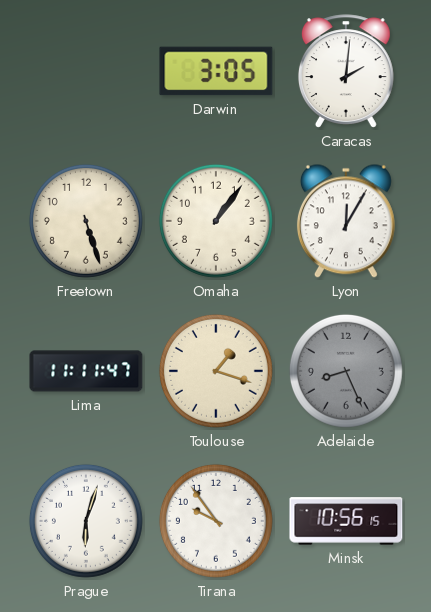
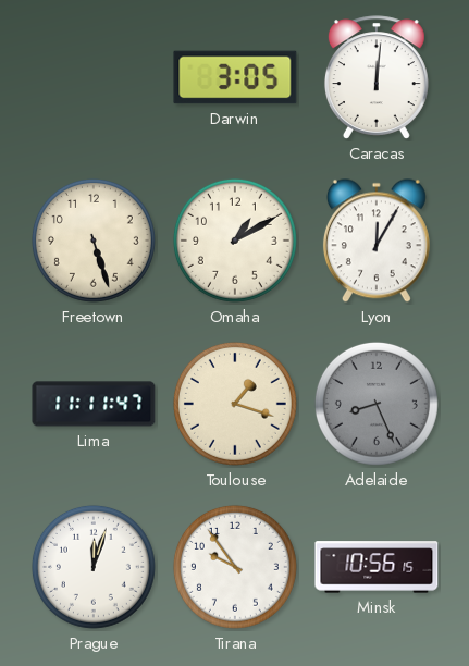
Caracas: 2:01 -> 12:01
Omaha: 1:06 -> 1:10
Prague: 6:03 -> 12:03
